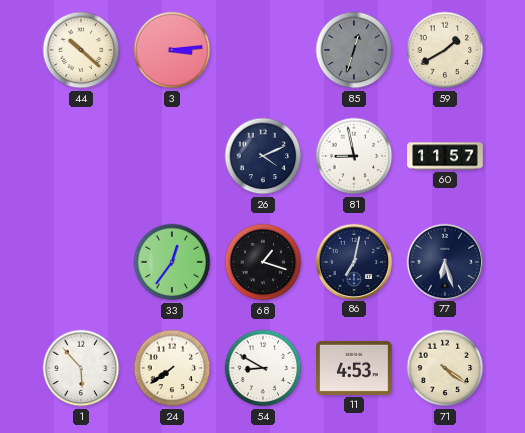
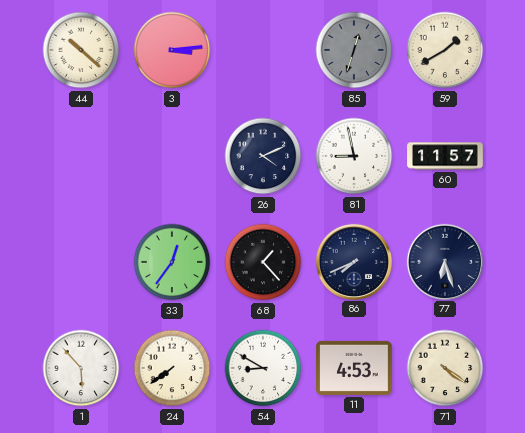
68: 1:18 -> 1:23
86: 7:02 -> 7:41
